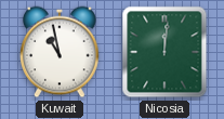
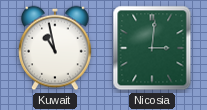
Nicosia: 12:01 -> 3:01
